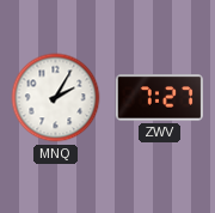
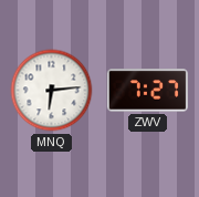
MNQ: 2:05 -> 6:14
